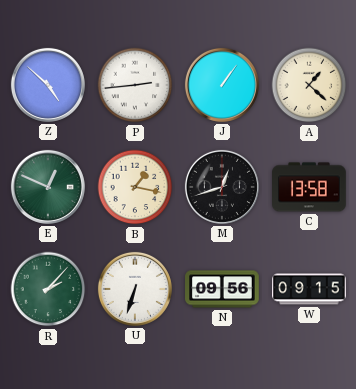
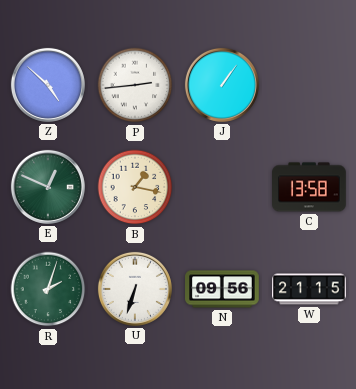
A: 1:22 -> none
M: 12:42 -> none
R: 2:07 -> 2:03
W: 09:15 -> 21:15
